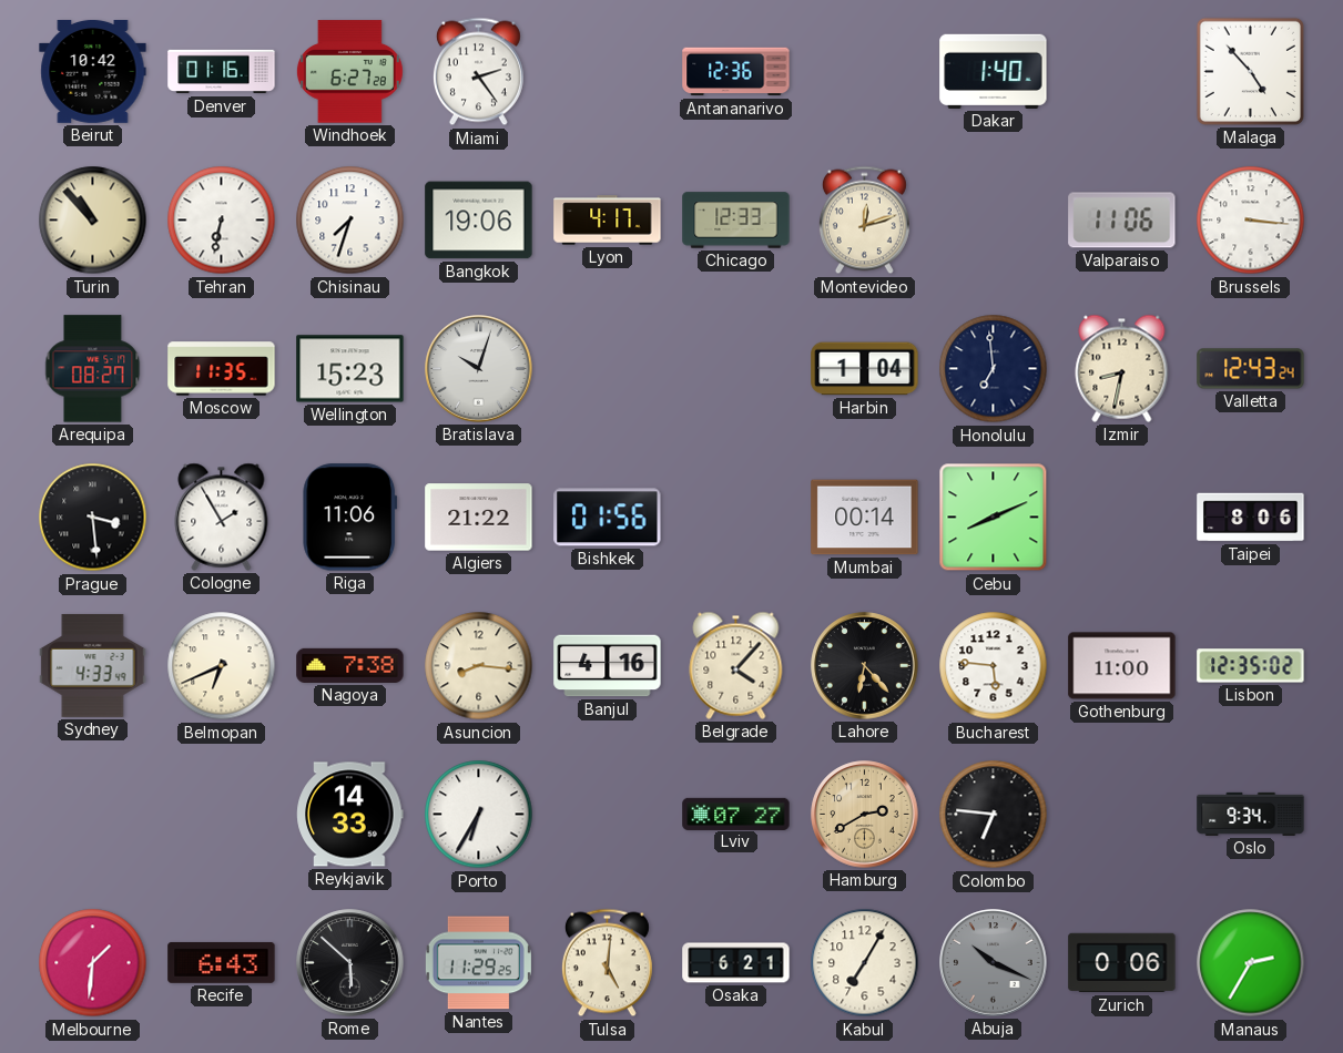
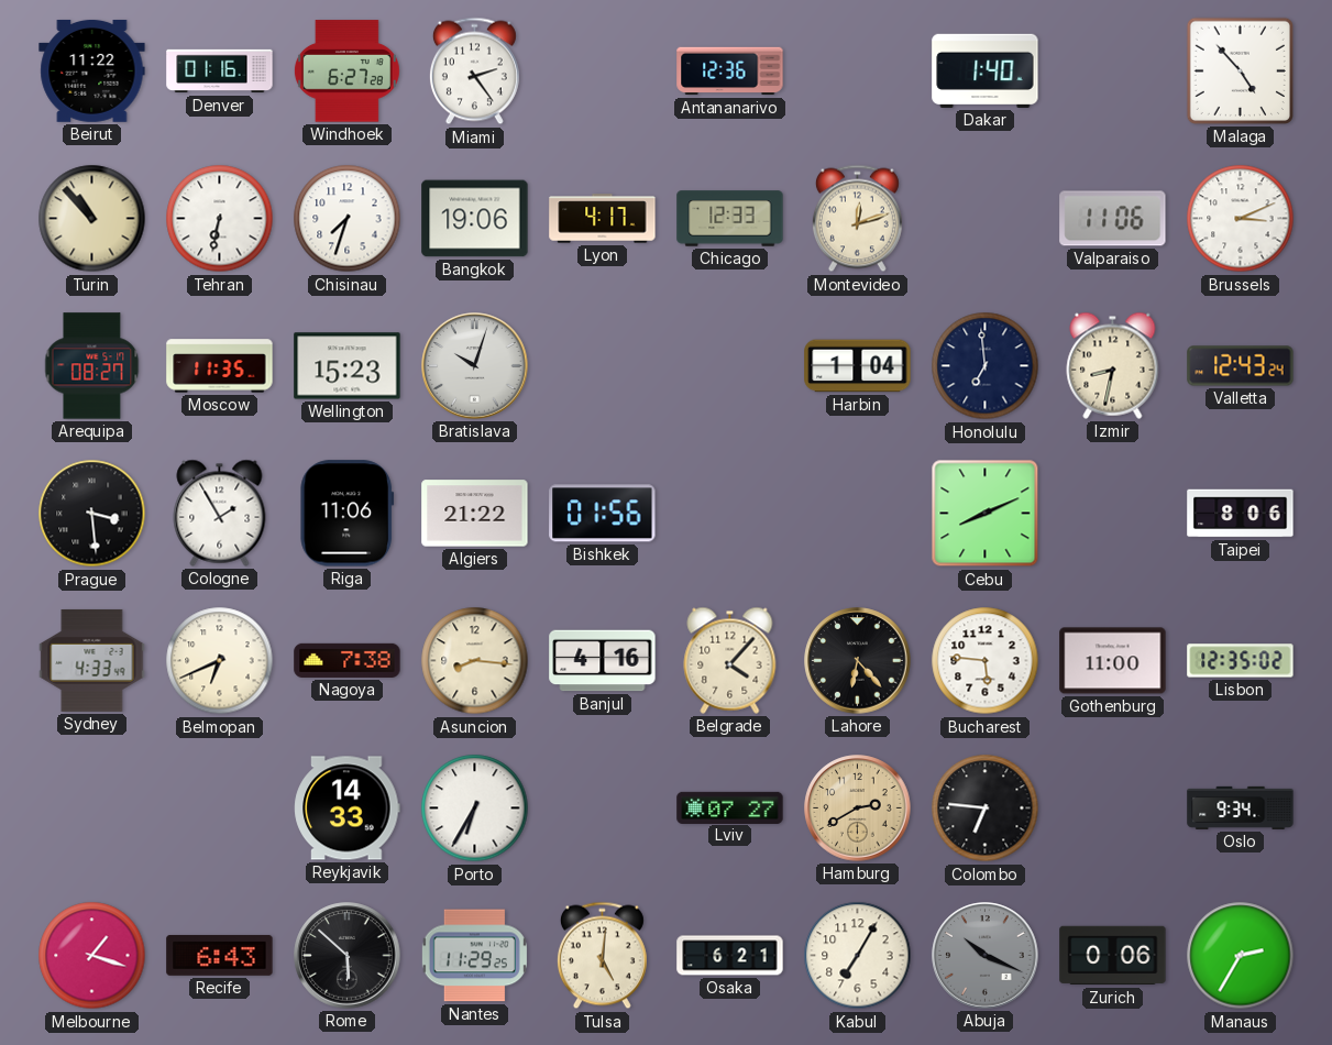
Beirut: 10:42 -> 11:22
Brussels: 3:16 -> 3:11
Mumbai: 00:14 -> none
Melbourne: 1:31 -> 1:18
